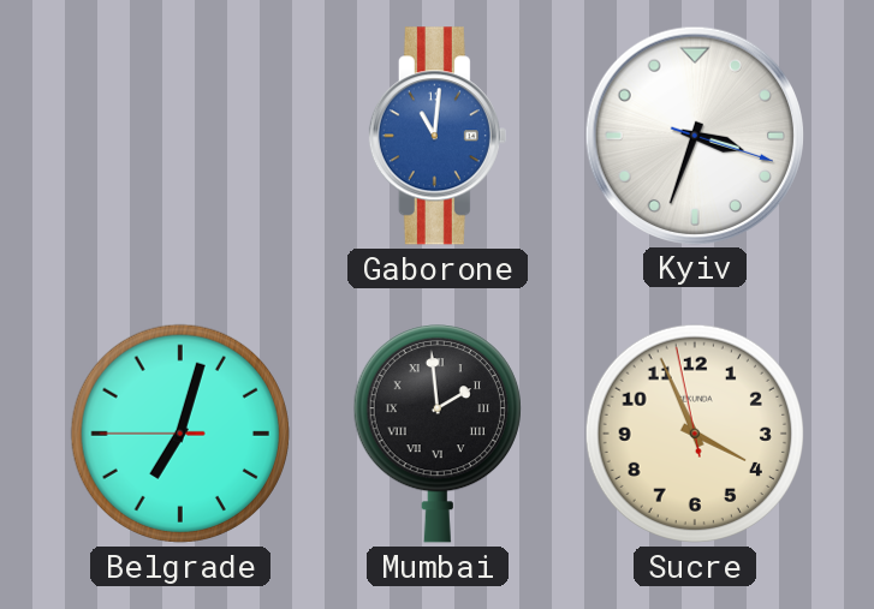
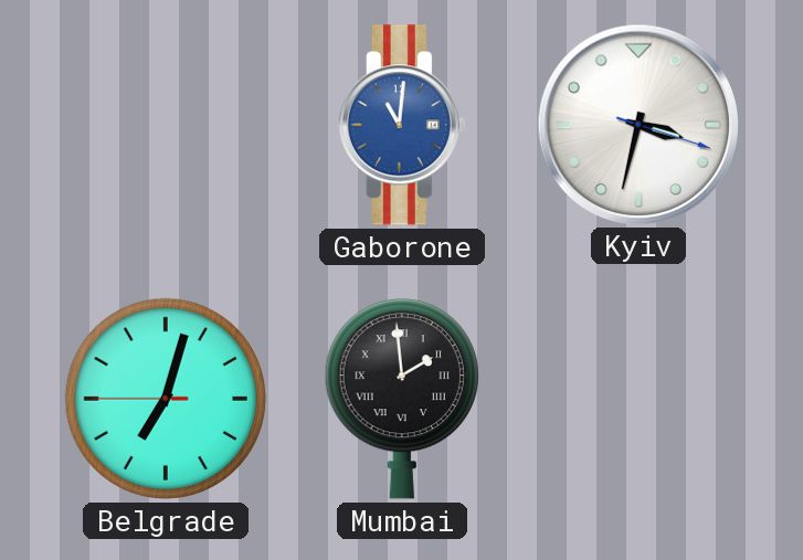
Kyiv: 3:33 -> 3:32
Sucre: 3:55 -> none
